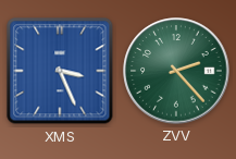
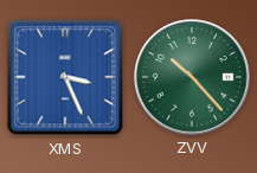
ZVV: 2:23 -> 10:23
